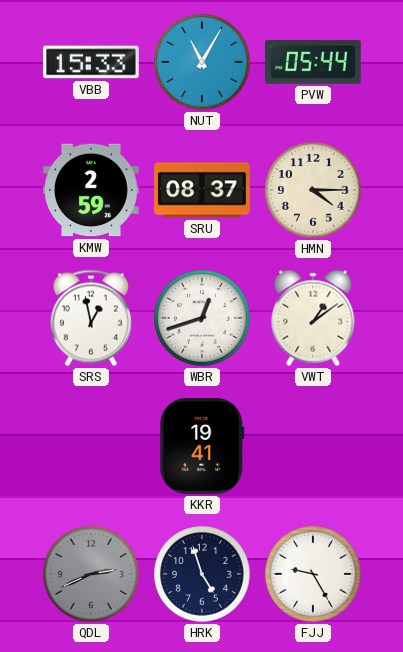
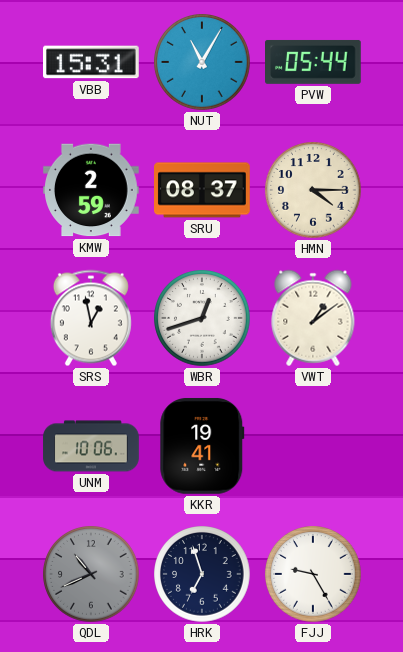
VBB: 15:33 -> 15:31
UNM: none -> 10:06
QDL: 2:41 -> 10:41
HRK: 4:57 -> 6:57
